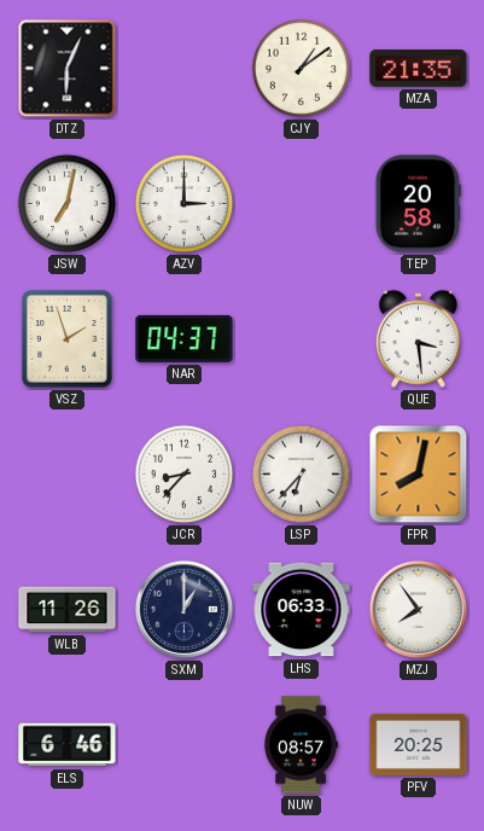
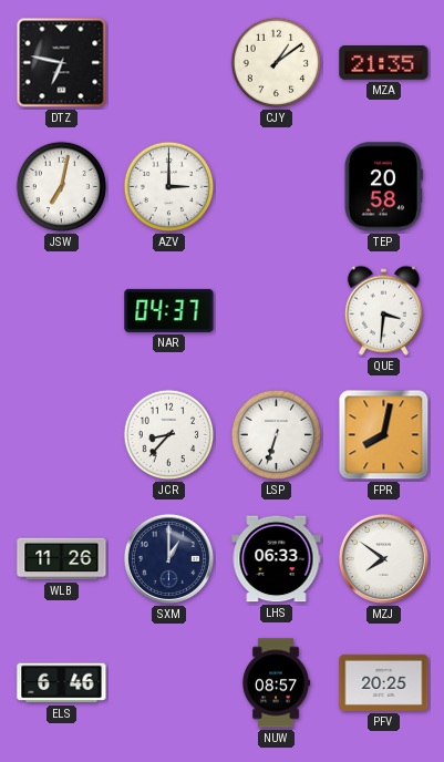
DTZ: 6:04 -> 6:47
VSZ: 1:57 -> none
QUE: 3:29 -> 3:31
LSP: 6:37 -> 6:33
MZJ: 7:54 -> 7:51
